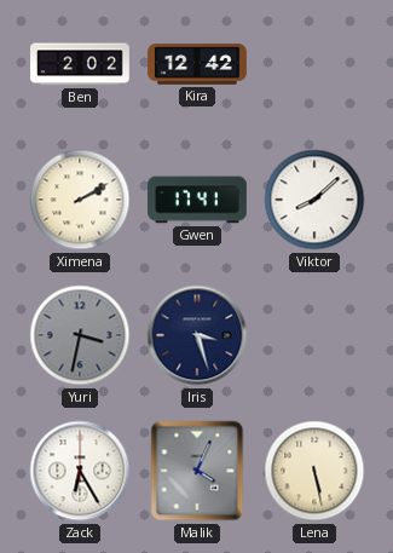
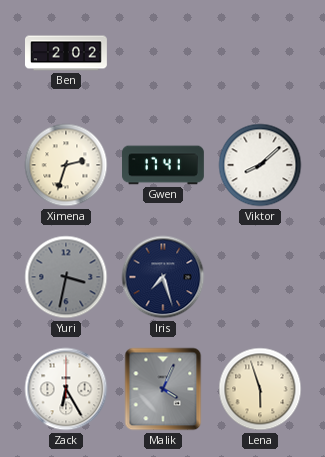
Kira: 12:42 -> none
Ximena: 2:10 -> 2:33
Iris: 3:27 -> 7:27
Lena: 5:28 -> 5:57
